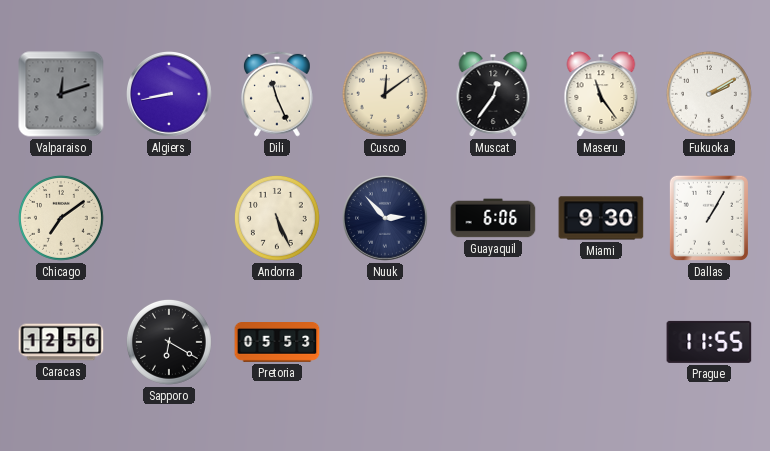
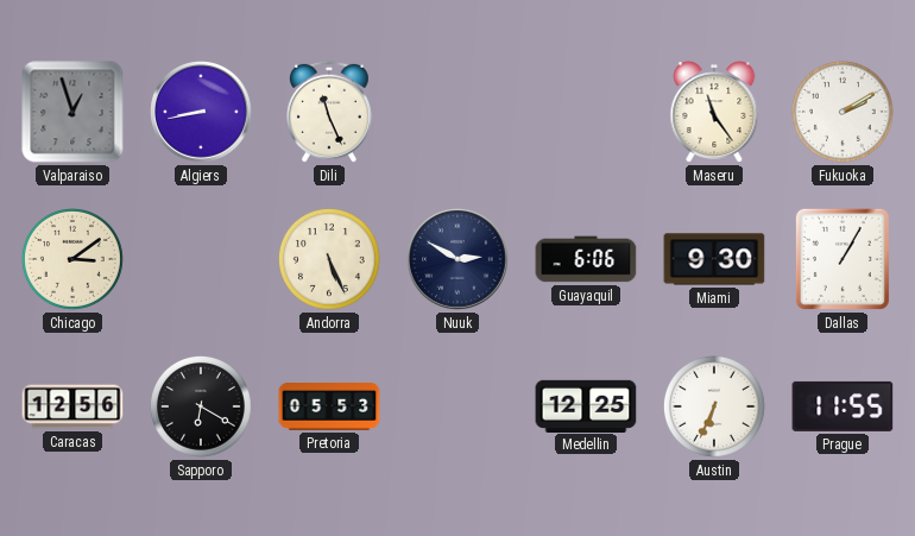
Valparaiso: 12:12 -> 12:57
Cusco: 12:09 -> none
Muscat: 12:36 -> none
Chicago: 7:09 -> 3:09
Nuuk: 2:53 -> 2:50
Medellin: none -> 12:25
Austin: none -> 6:34
